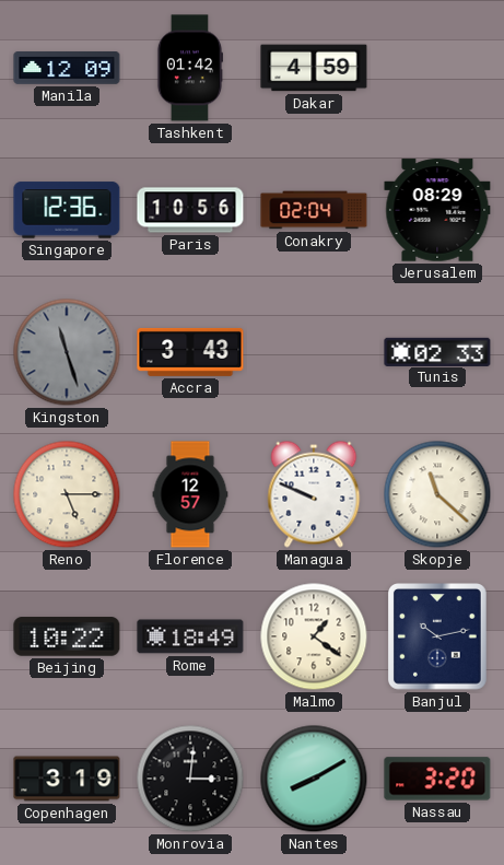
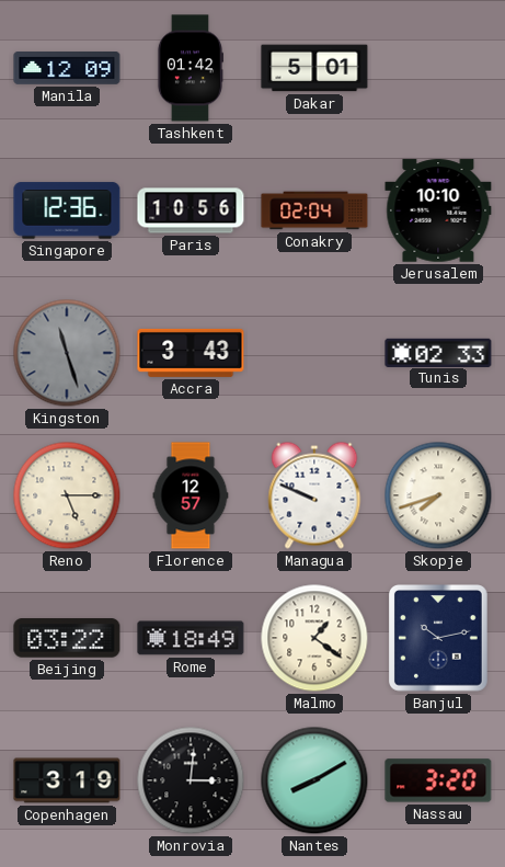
Dakar: 4:59 -> 5:01
Jerusalem: 08:29 -> 10:10
Skopje: 11:22 -> 7:42
Beijing: 10:22 -> 03:22
